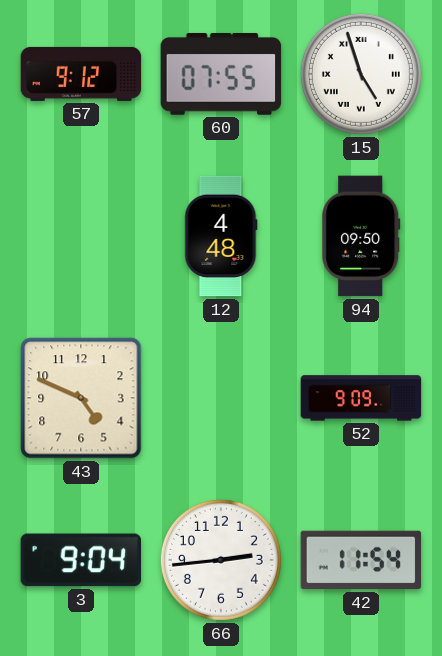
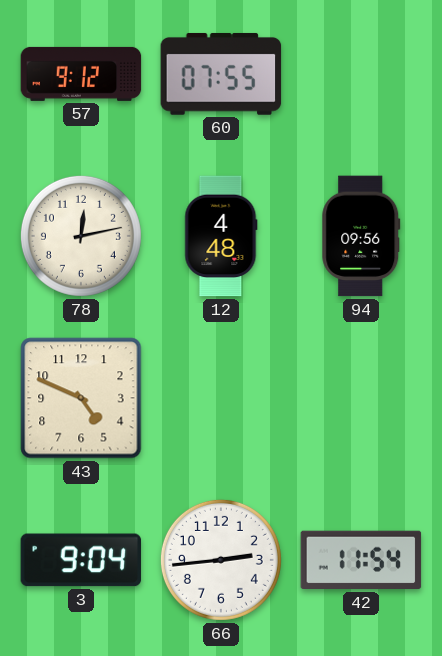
15: 4:57 -> none
78: none -> 12:13
94: 09:50 -> 09:56
52: 9:09 -> none
